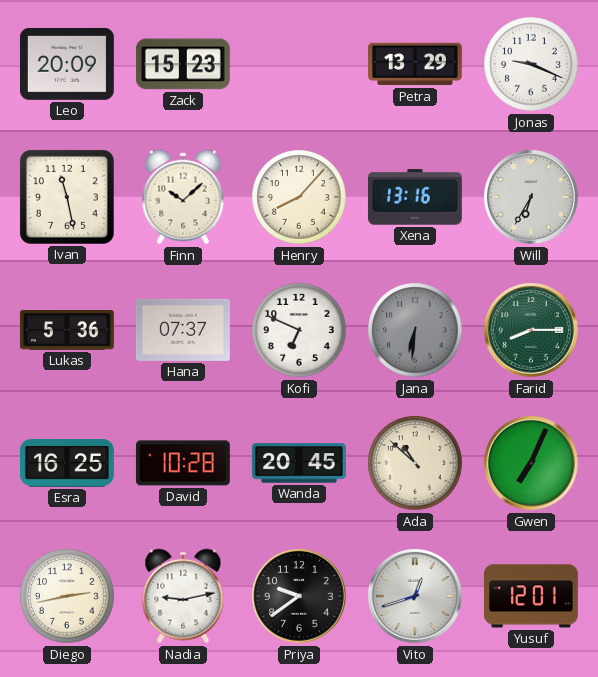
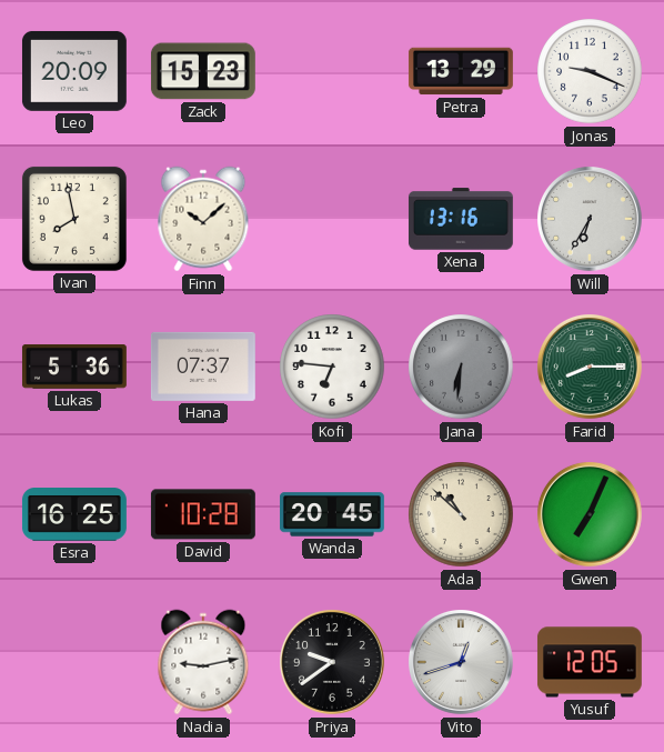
Ivan: 11:28 -> 7:58
Henry: 8:07 -> none
Kofi: 6:49 -> 6:46
Diego: 2:43 -> none
Yusuf: 12:01 -> 12:05
